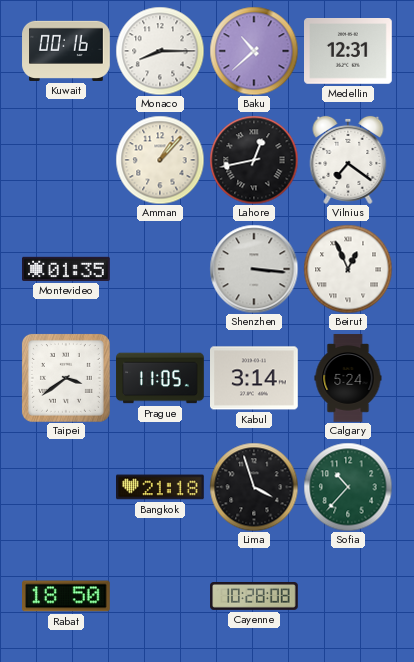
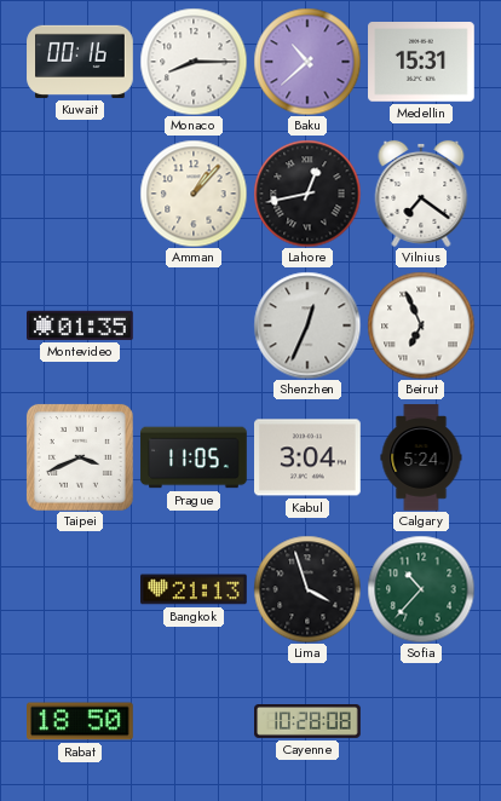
Medellin: 12:31 -> 15:31
Shenzhen: 3:16 -> 12:34
Beirut: 12:56 -> 6:56
Taipei: 3:39 -> 3:41
Kabul: 3:14 -> 3:04
Bangkok: 21:18 -> 21:13
